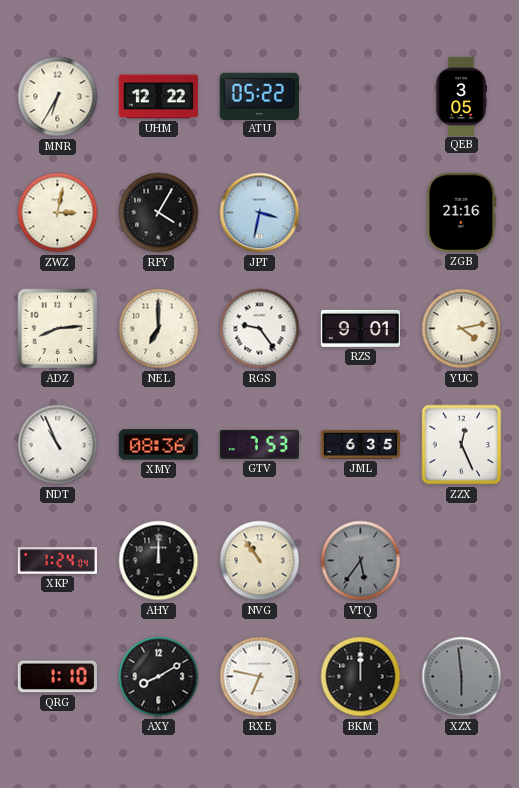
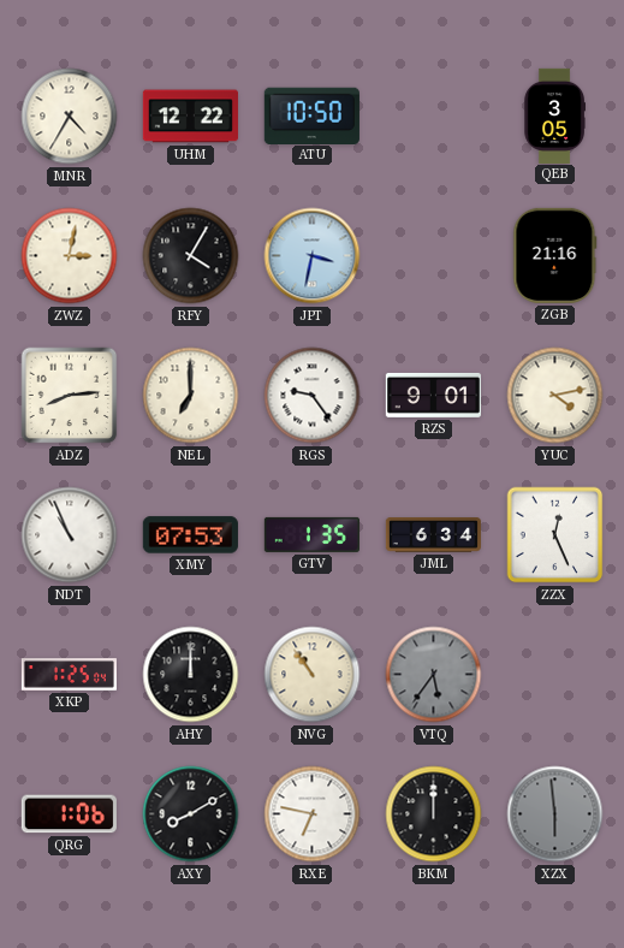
MNR: 6:35 -> 4:35
ATU: 05:22 -> 10:50
XMY: 08:36 -> 07:53
GTV: 7:53 -> 1:35
JML: 6:35 -> 6:34
XKP: 1:24 -> 1:25
QRG: 1:10 -> 1:06
